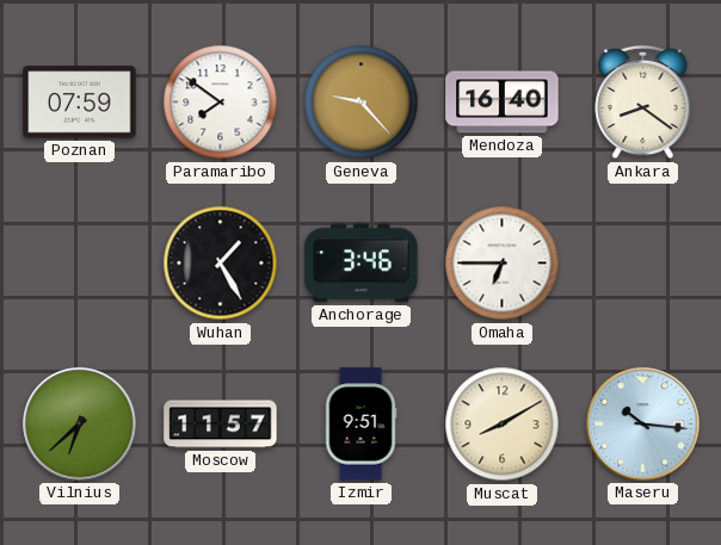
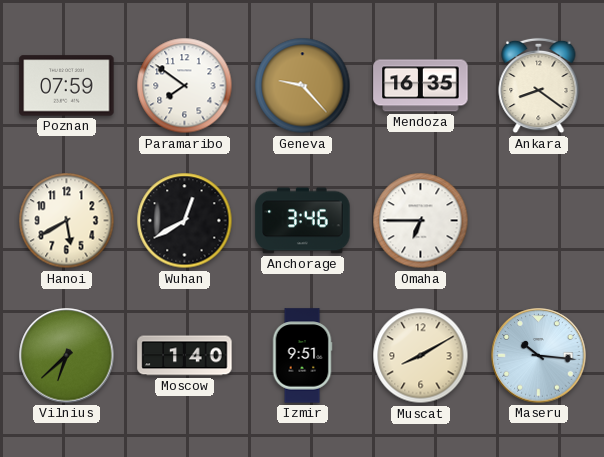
Mendoza: 16:40 -> 16:35
Hanoi: none -> 5:40
Wuhan: 1:25 -> 12:40
Moscow: 11:57 -> 1:40
